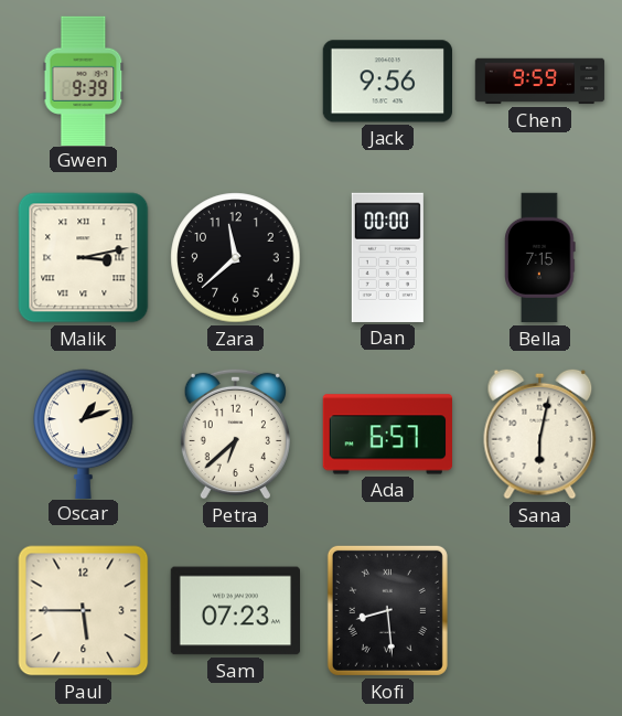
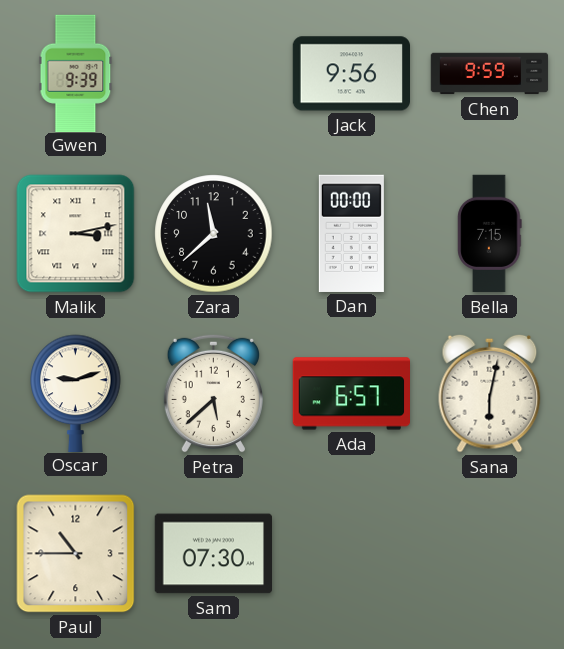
Oscar: 1:12 -> 9:12
Petra: 6:38 -> 5:38
Paul: 5:45 -> 10:45
Sam: 07:23 -> 07:30
Kofi: 8:29 -> none
